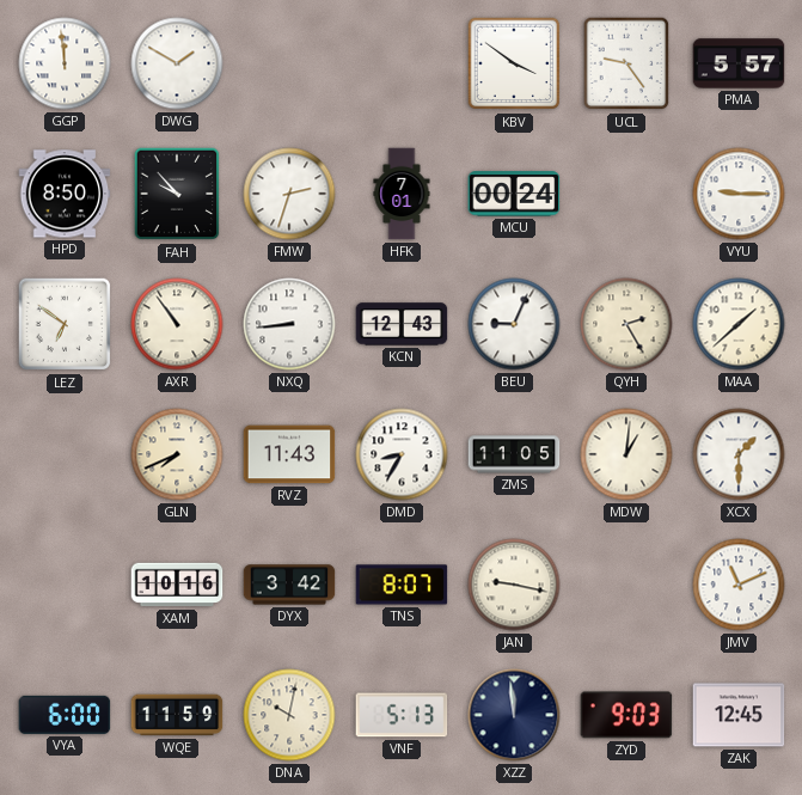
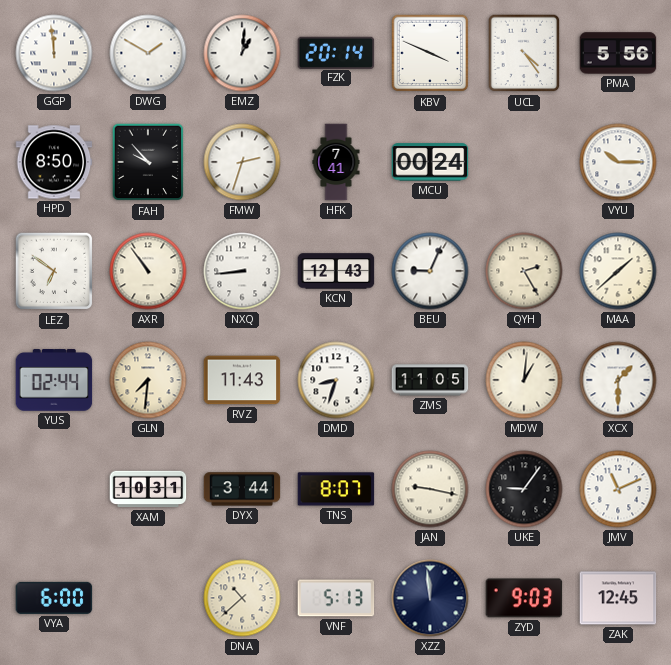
EMZ: none -> 1:01
FZK: none -> 20:14
KBV: 3:51 -> 3:49
UCL: 9:24 -> 4:24
PMA: 5:57 -> 5:56
HFK: 7:01 -> 7:41
VYU: 9:15 -> 10:15
YUS: none -> 02:44
GLN: 7:41 -> 7:31
DMD: 8:35 -> 8:33
XAM: 10:16 -> 10:31
DYX: 3:42 -> 3:44
UKE: none -> 9:06
WQE: 11:59 -> none
DNA: 10:02 -> 10:38
